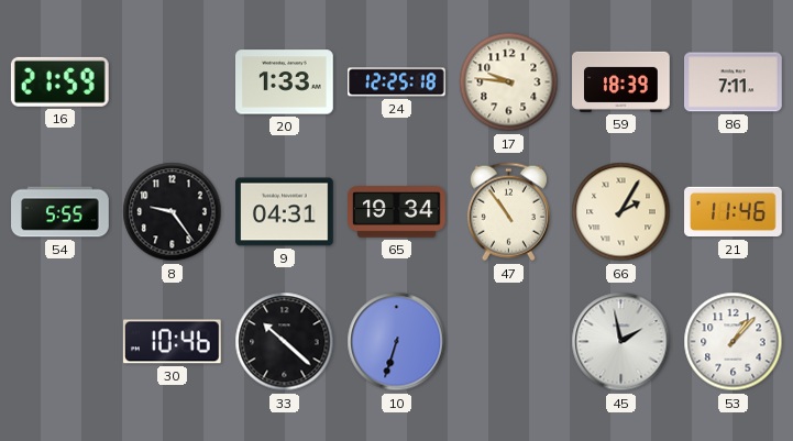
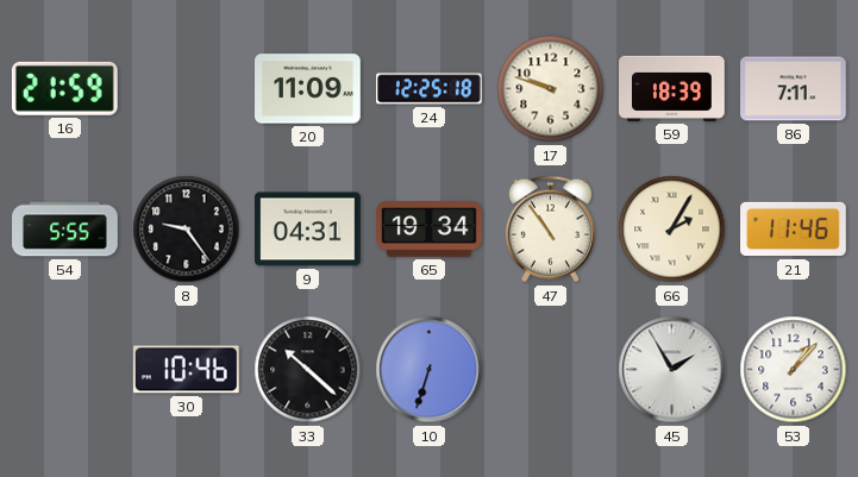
20: 1:33 -> 11:09
17: 9:46 -> 9:48
45: 1:58 -> 1:55
